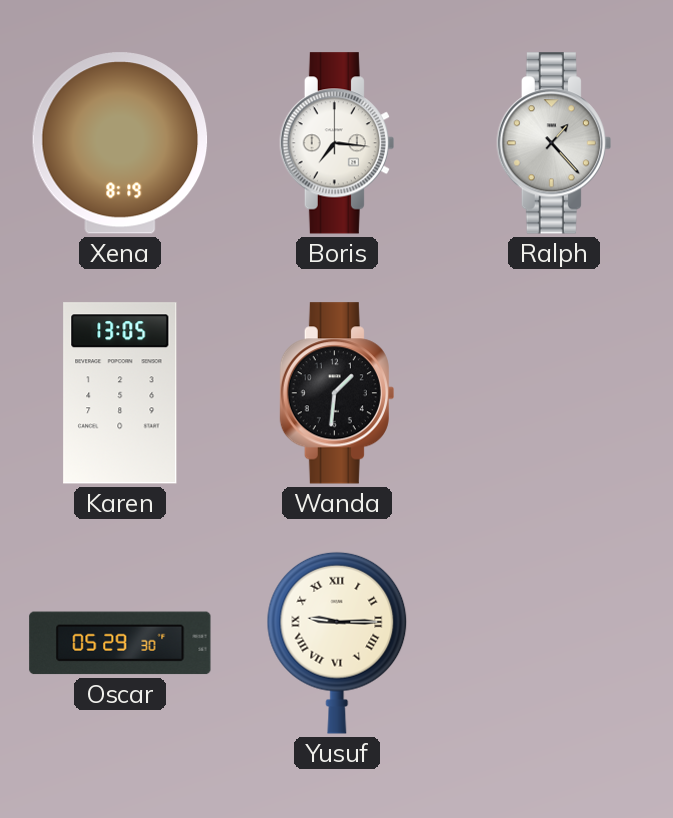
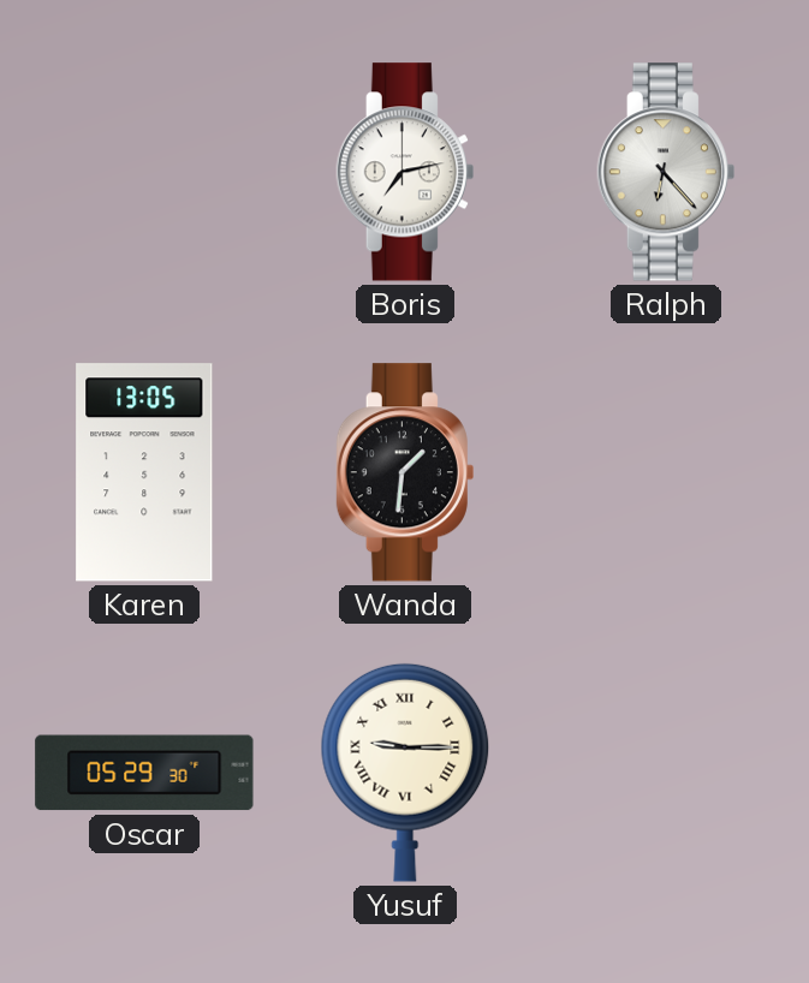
Xena: 8:19 -> none
Boris: 7:16 -> 7:13
Ralph: 1:23 -> 6:23
